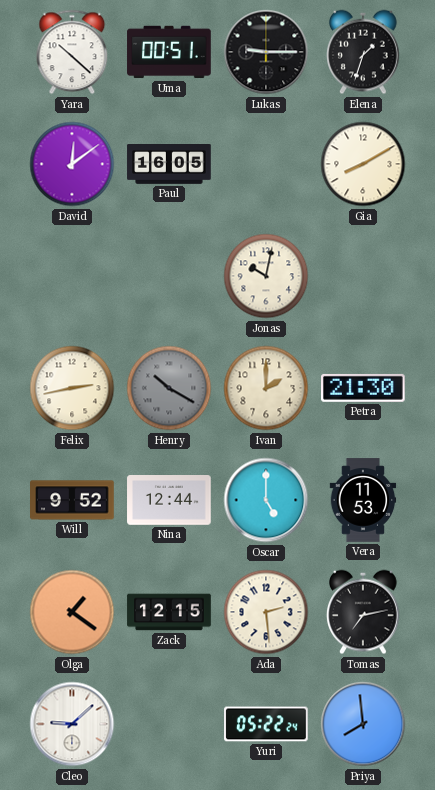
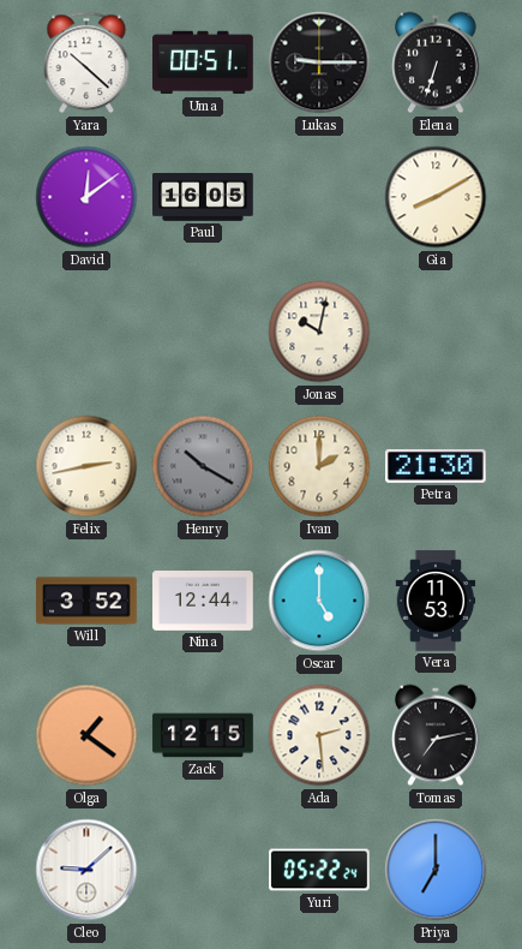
Elena: 1:33 -> 6:33
Will: 9:52 -> 3:52
Priya: 7:59 -> 7:00
